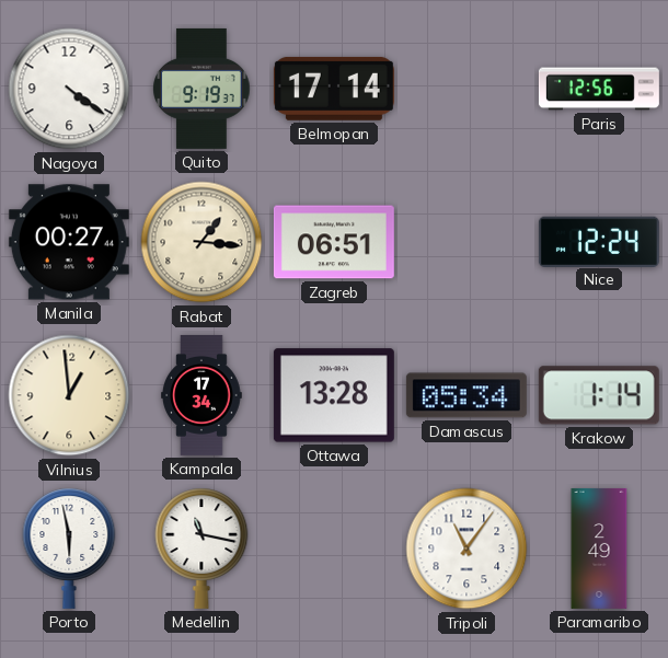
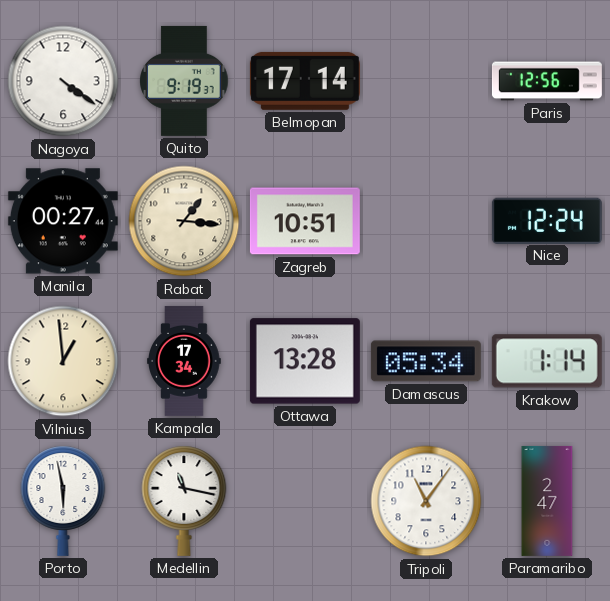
Zagreb: 06:51 -> 10:51
Paramaribo: 2:49 -> 2:47
